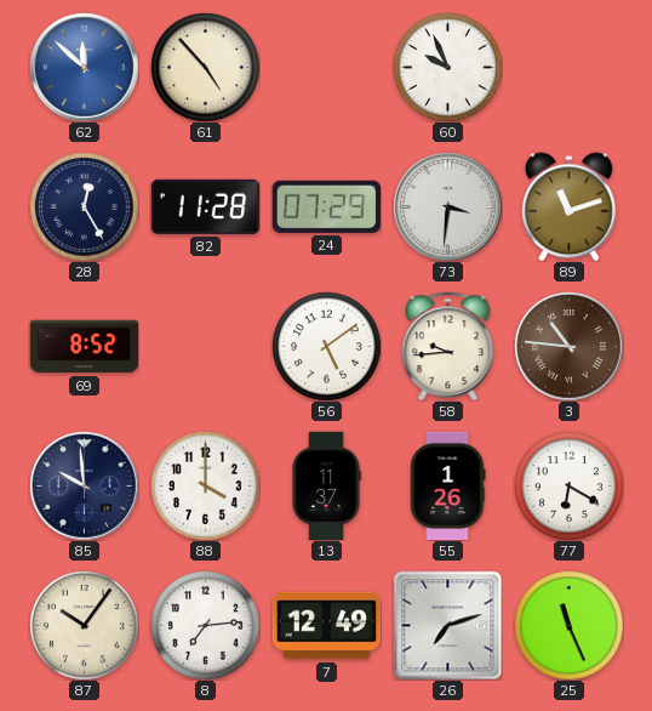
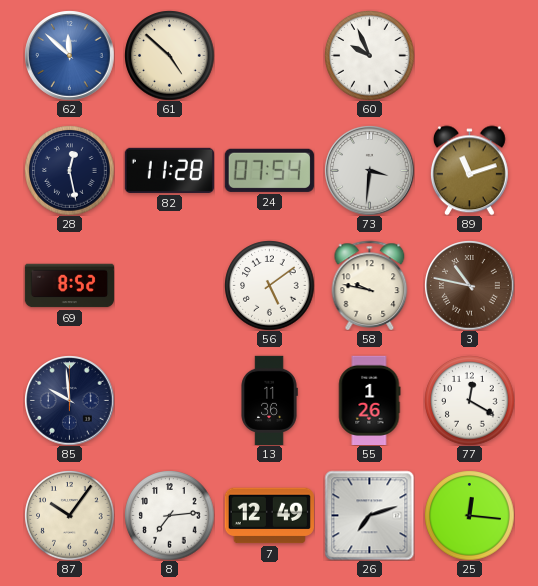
61: 4:53 -> 4:52
28: 12:25 -> 12:28
24: 07:29 -> 07:54
58: 9:44 -> 9:47
3: 10:46 -> 10:47
88: 4:00 -> none
13: 11:37 -> 11:36
77: 6:20 -> 12:20
25: 11:26 -> 12:16
